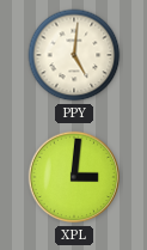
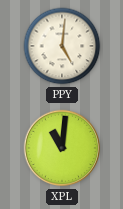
XPL: 3:01 -> 11:01
